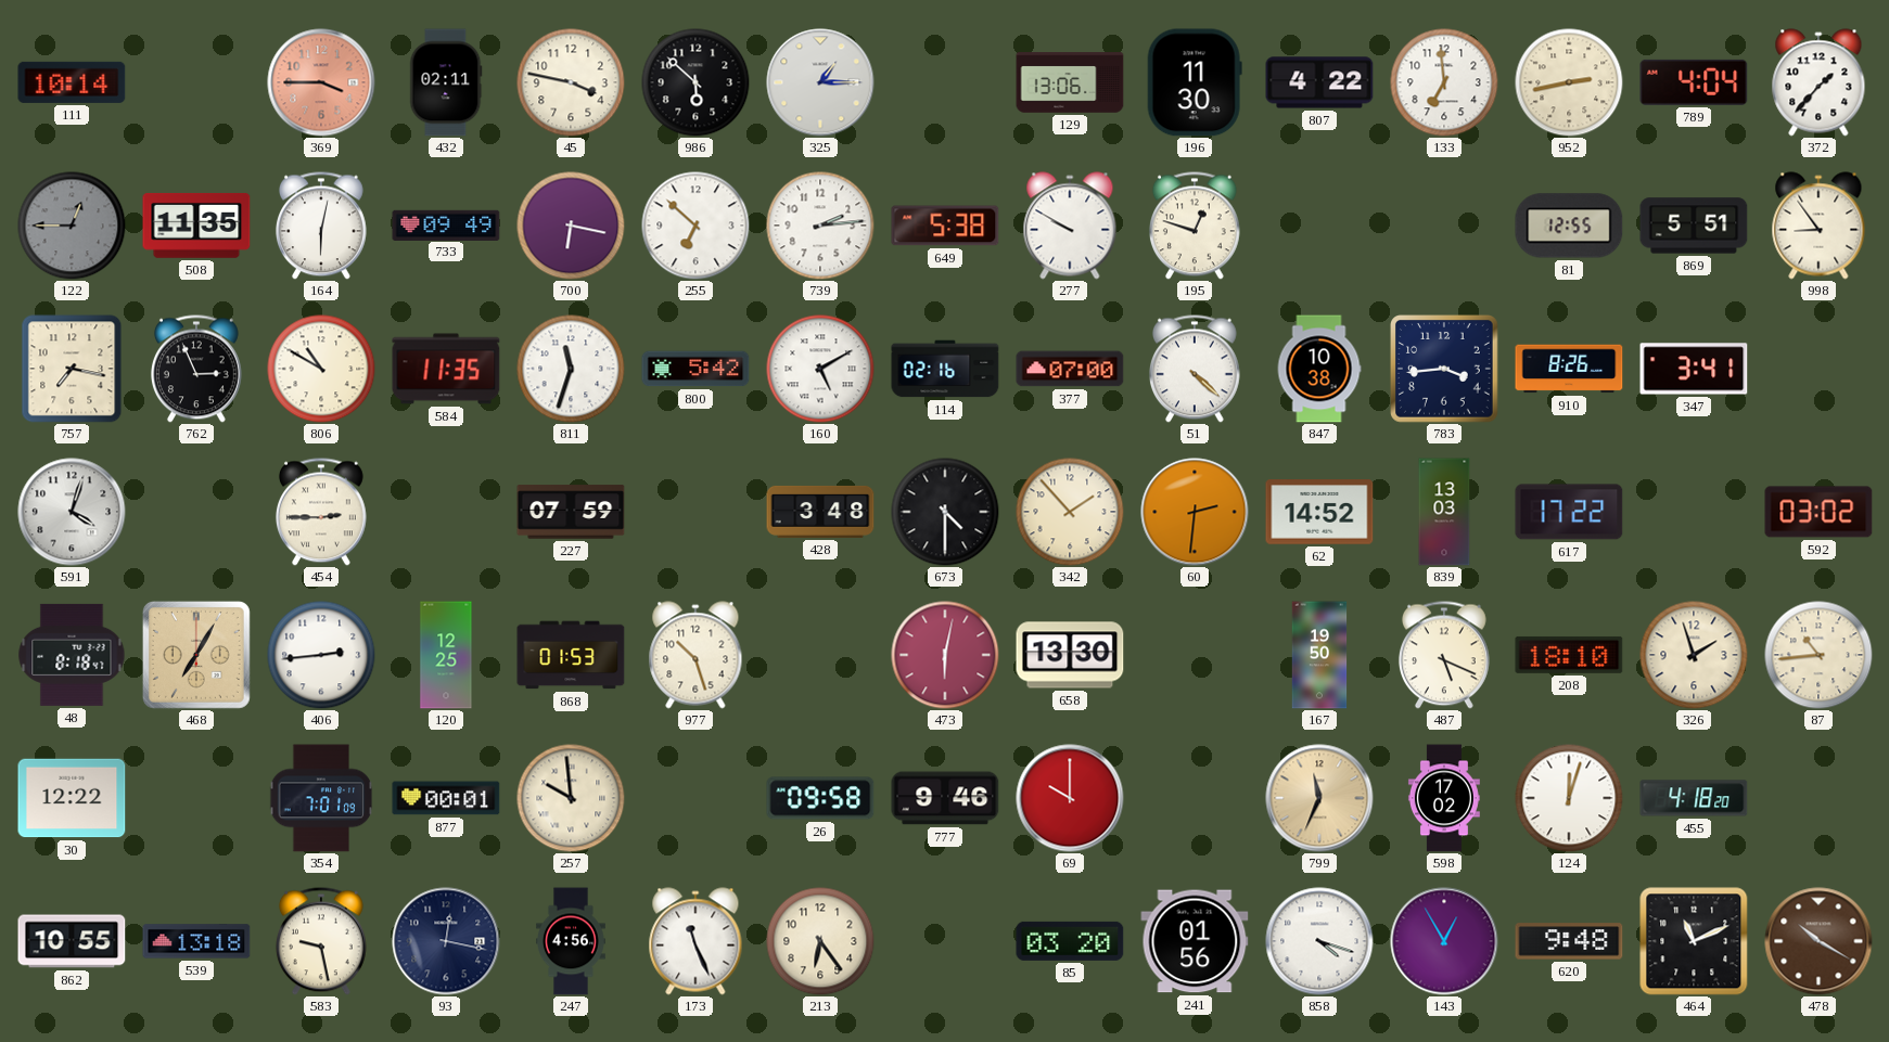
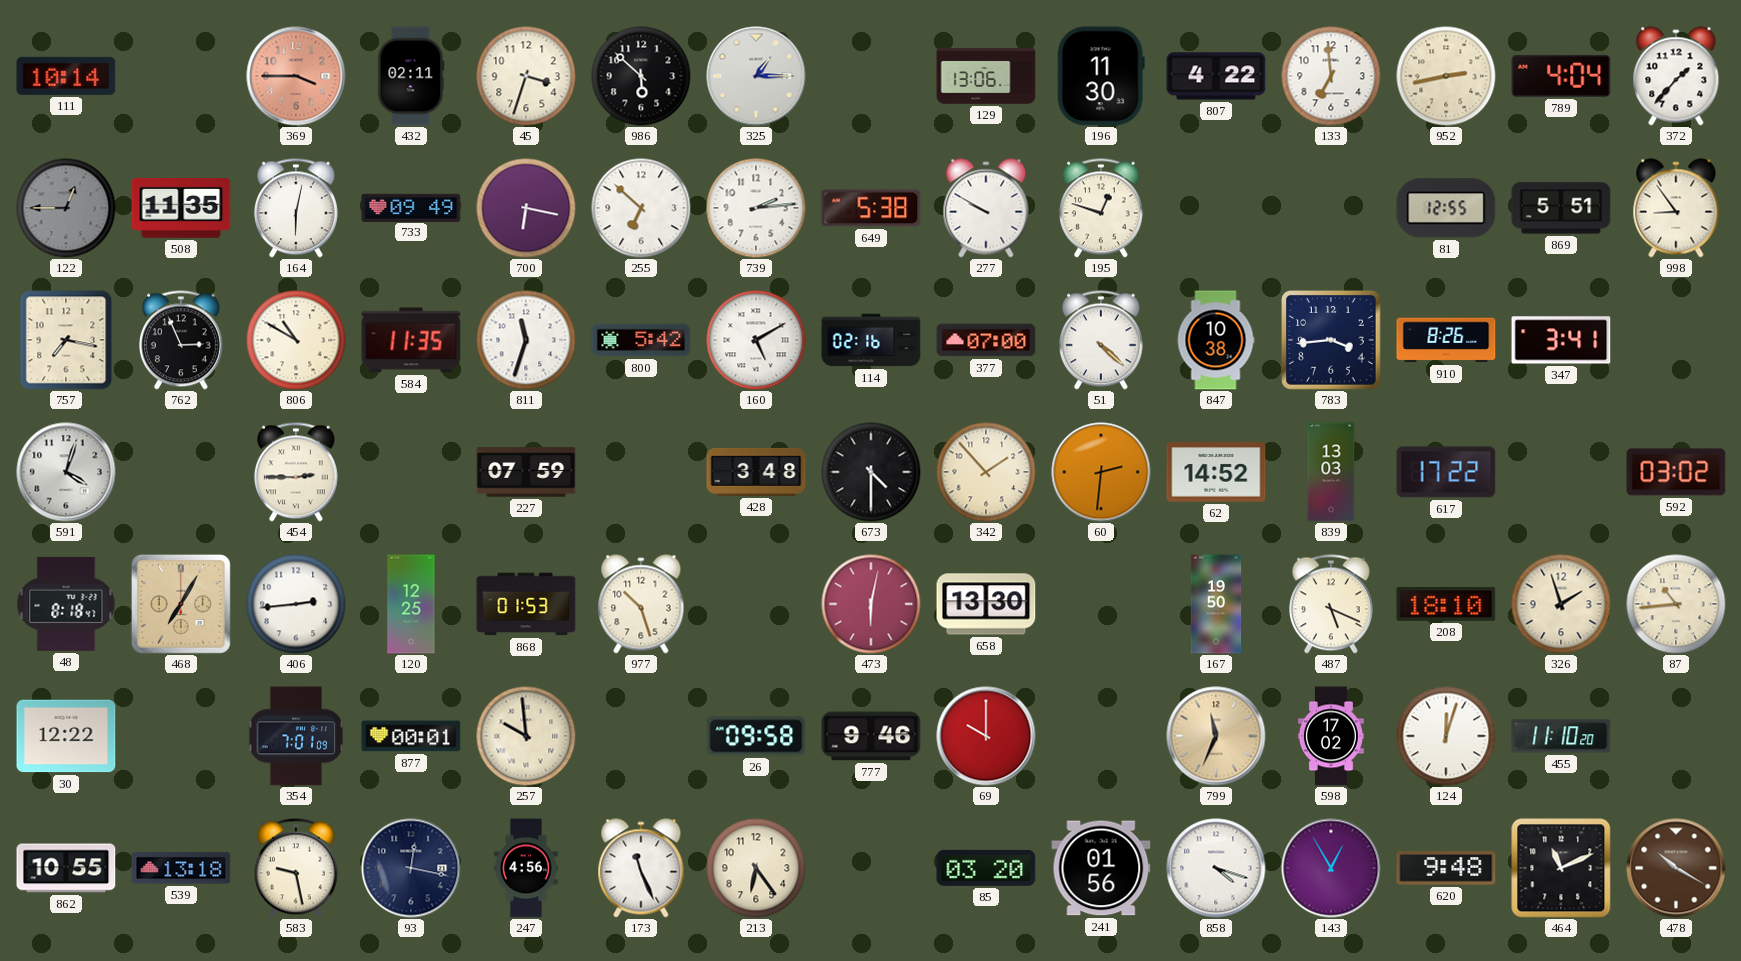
45: 3:47 -> 3:33
455: 4:18 -> 11:10
